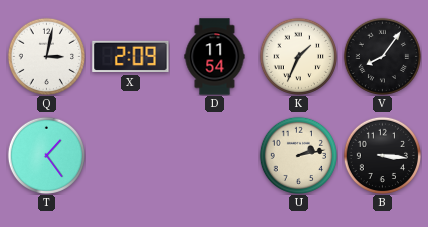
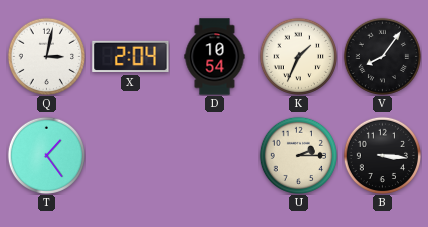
X: 2:09 -> 2:04
D: 11:54 -> 10:54
U: 2:13 -> 2:15
